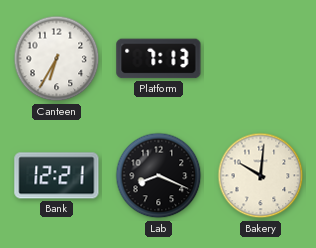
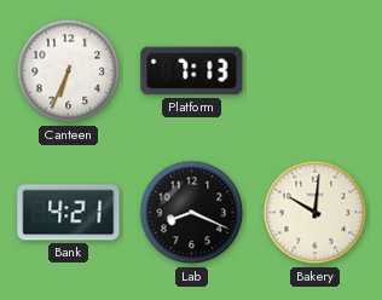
Canteen: 6:35 -> 6:34
Bank: 12:21 -> 4:21
